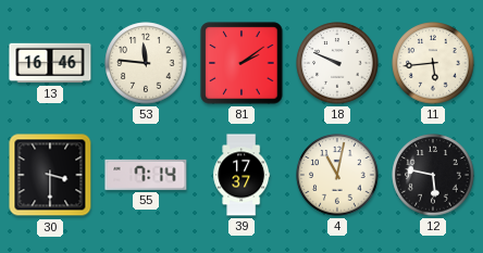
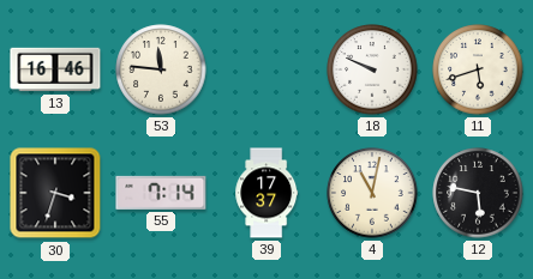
81: 2:09 -> none
11: 5:44 -> 5:42
30: 3:30 -> 3:33
